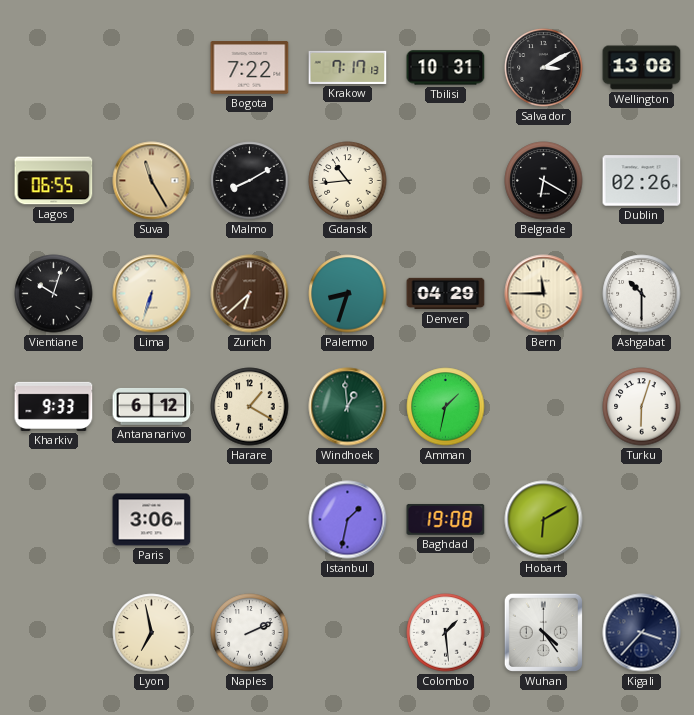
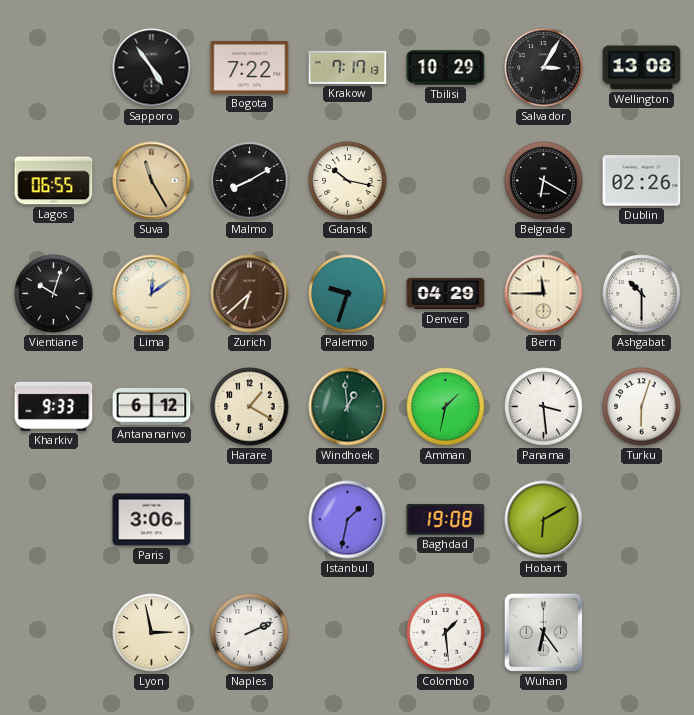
Sapporo: none -> 4:54
Tbilisi: 10:31 -> 10:29
Salvador: 3:10 -> 3:05
Gdansk: 10:44 -> 10:17
Lima: 6:33 -> 12:09
Palermo: 8:33 -> 9:33
Panama: none -> 3:29
Lyon: 6:58 -> 2:58
Wuhan: 4:24 -> 6:24
Kigali: 3:37 -> none
